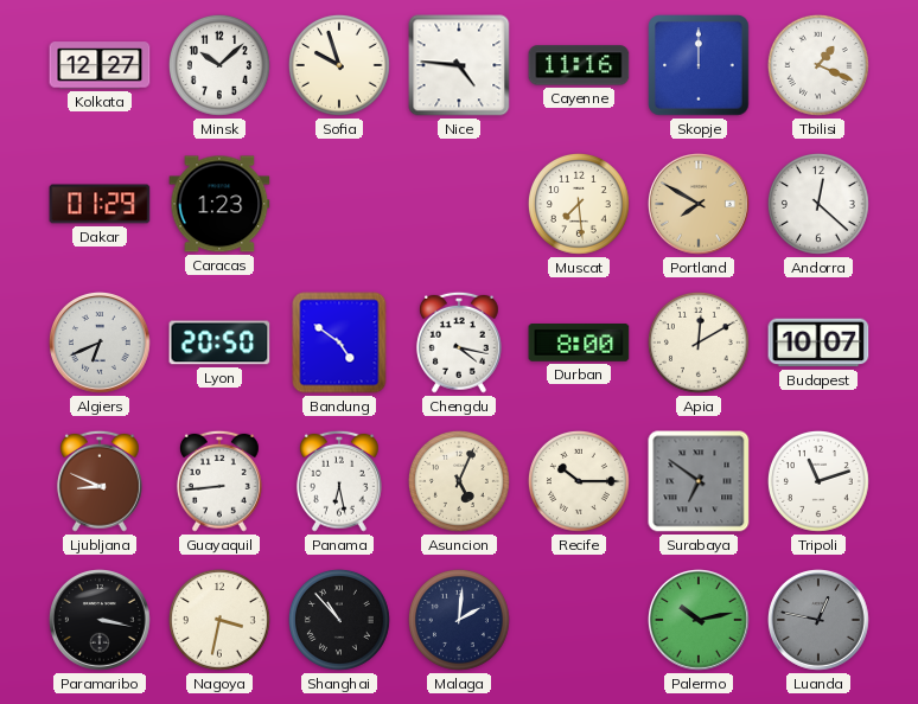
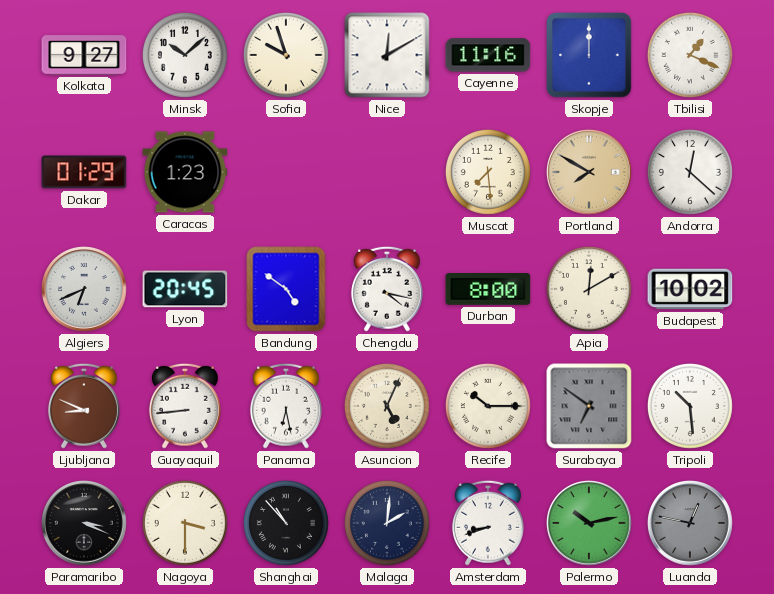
Kolkata: 12:27 -> 9:27
Nice: 4:46 -> 12:10
Lyon: 20:50 -> 20:45
Budapest: 10:07 -> 10:02
Tripoli: 11:12 -> 10:29
Paramaribo: 3:17 -> 3:19
Nagoya: 3:32 -> 3:30
Amsterdam: none -> 8:42
